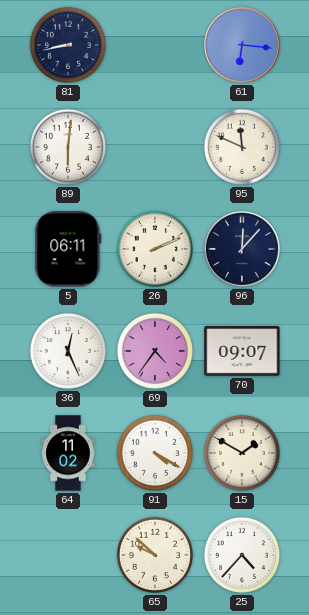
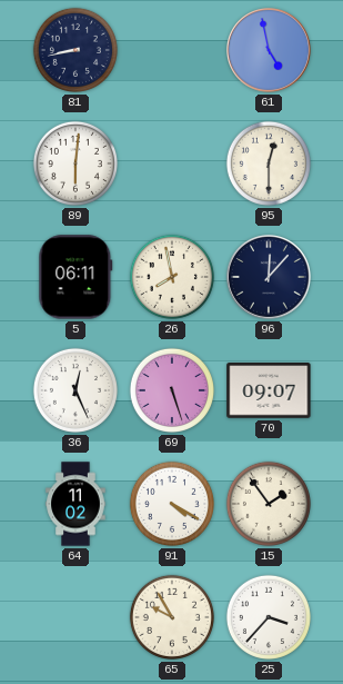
61: 6:16 -> 4:58
95: 11:49 -> 12:30
26: 2:11 -> 7:58
69: 4:36 -> 5:27
15: 1:50 -> 1:54
65: 9:52 -> 9:55
25: 4:37 -> 3:37
